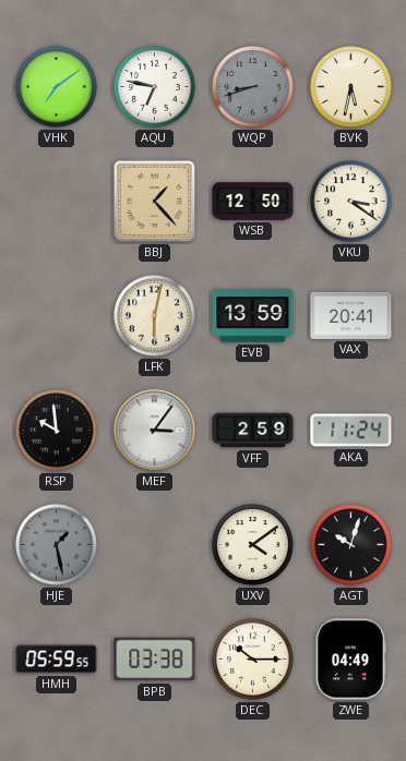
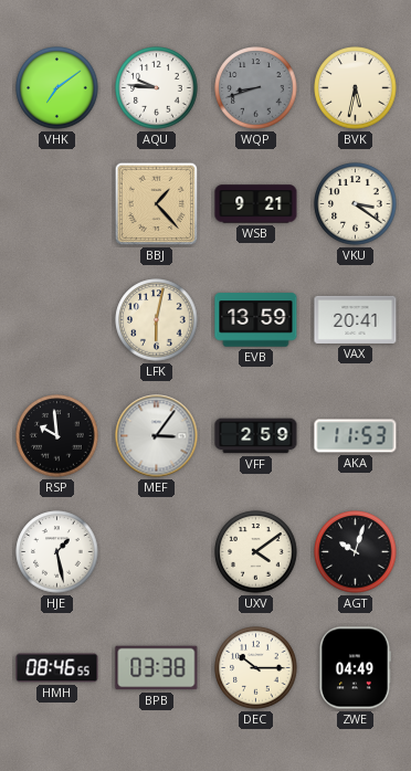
AQU: 6:47 -> 9:46
WSB: 12:50 -> 9:21
AKA: 11:24 -> 11:53
HJE dial: grey -> white
HMH: 05:59 -> 08:46
